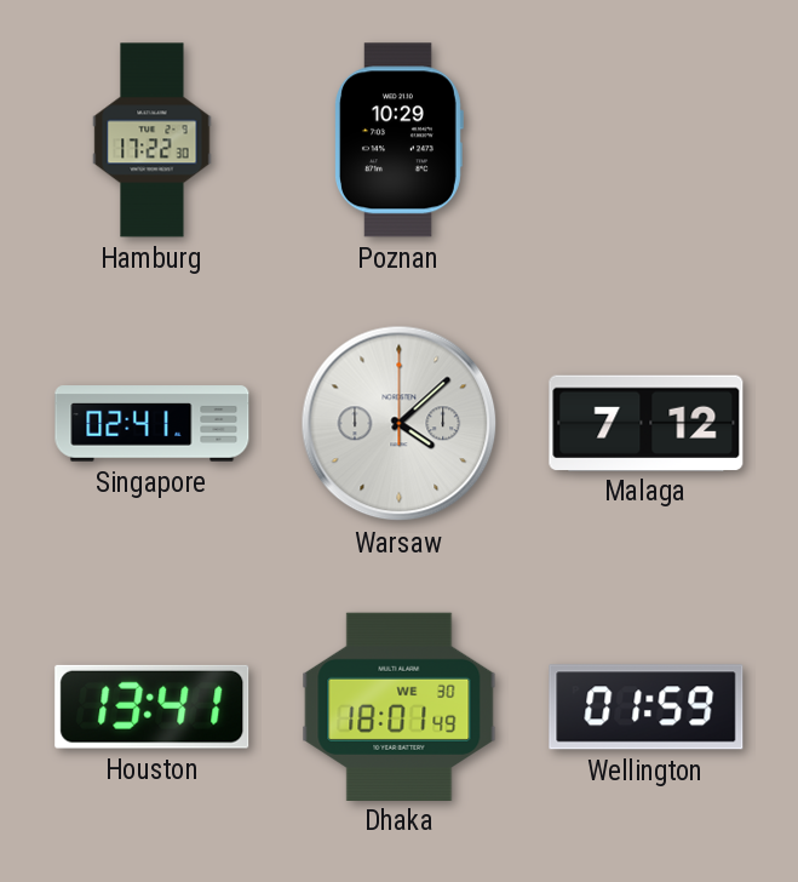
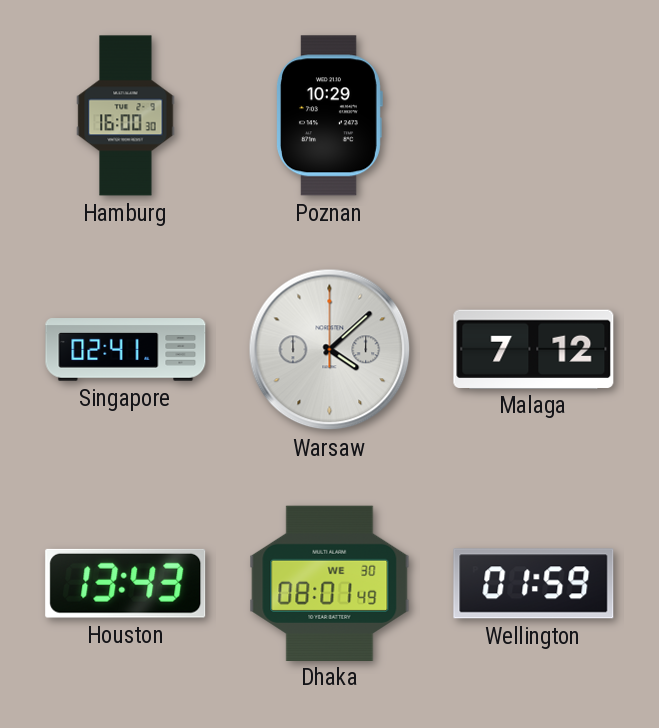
Hamburg: 17:22 -> 16:00
Houston: 13:41 -> 13:43
Dhaka: 18:01 -> 08:01
